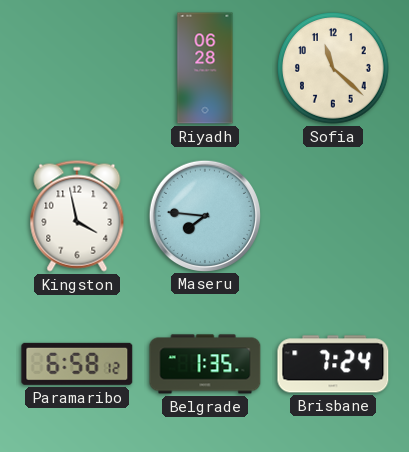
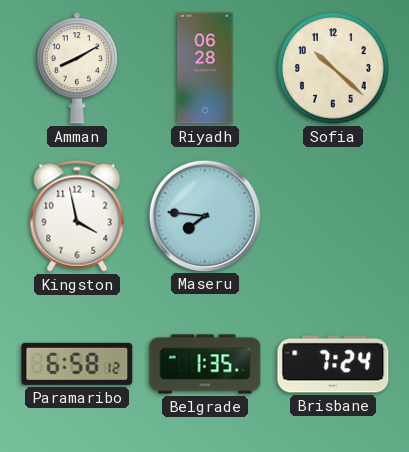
Amman: none -> 8:10
Sofia: 11:22 -> 10:22
